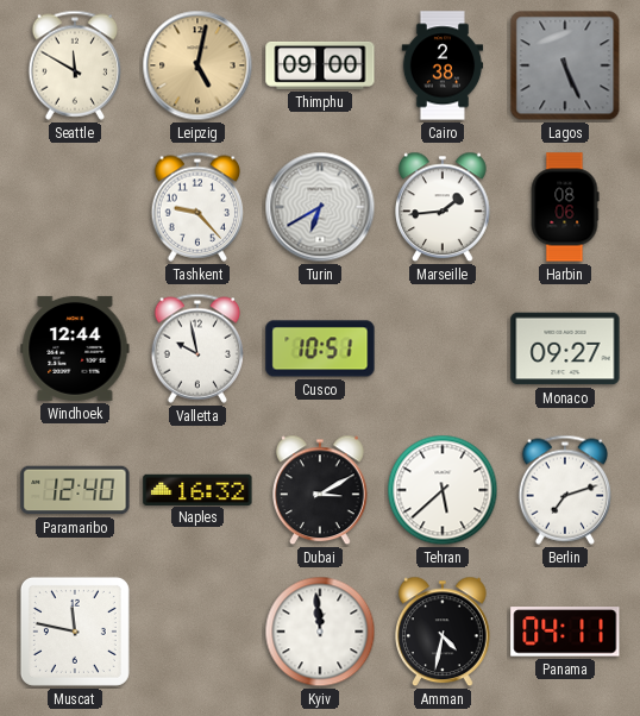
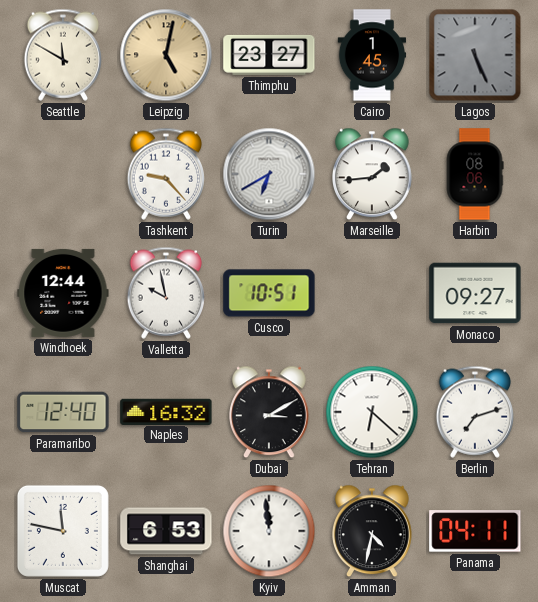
Thimphu: 09:00 -> 23:27
Cairo: 2:38 -> 1:45
Tehran: 5:38 -> 6:22
Shanghai: none -> 6:53
